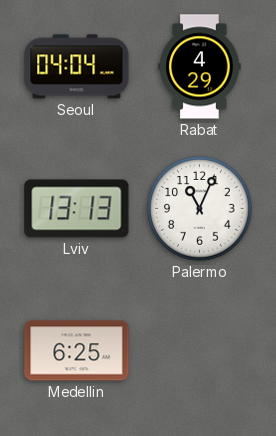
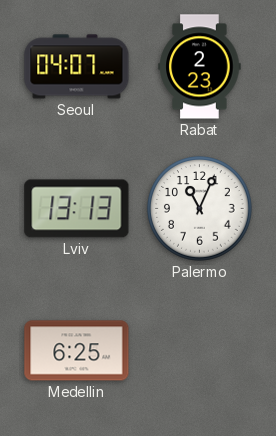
Seoul: 04:04 -> 04:07
Rabat: 4:29 -> 2:23
